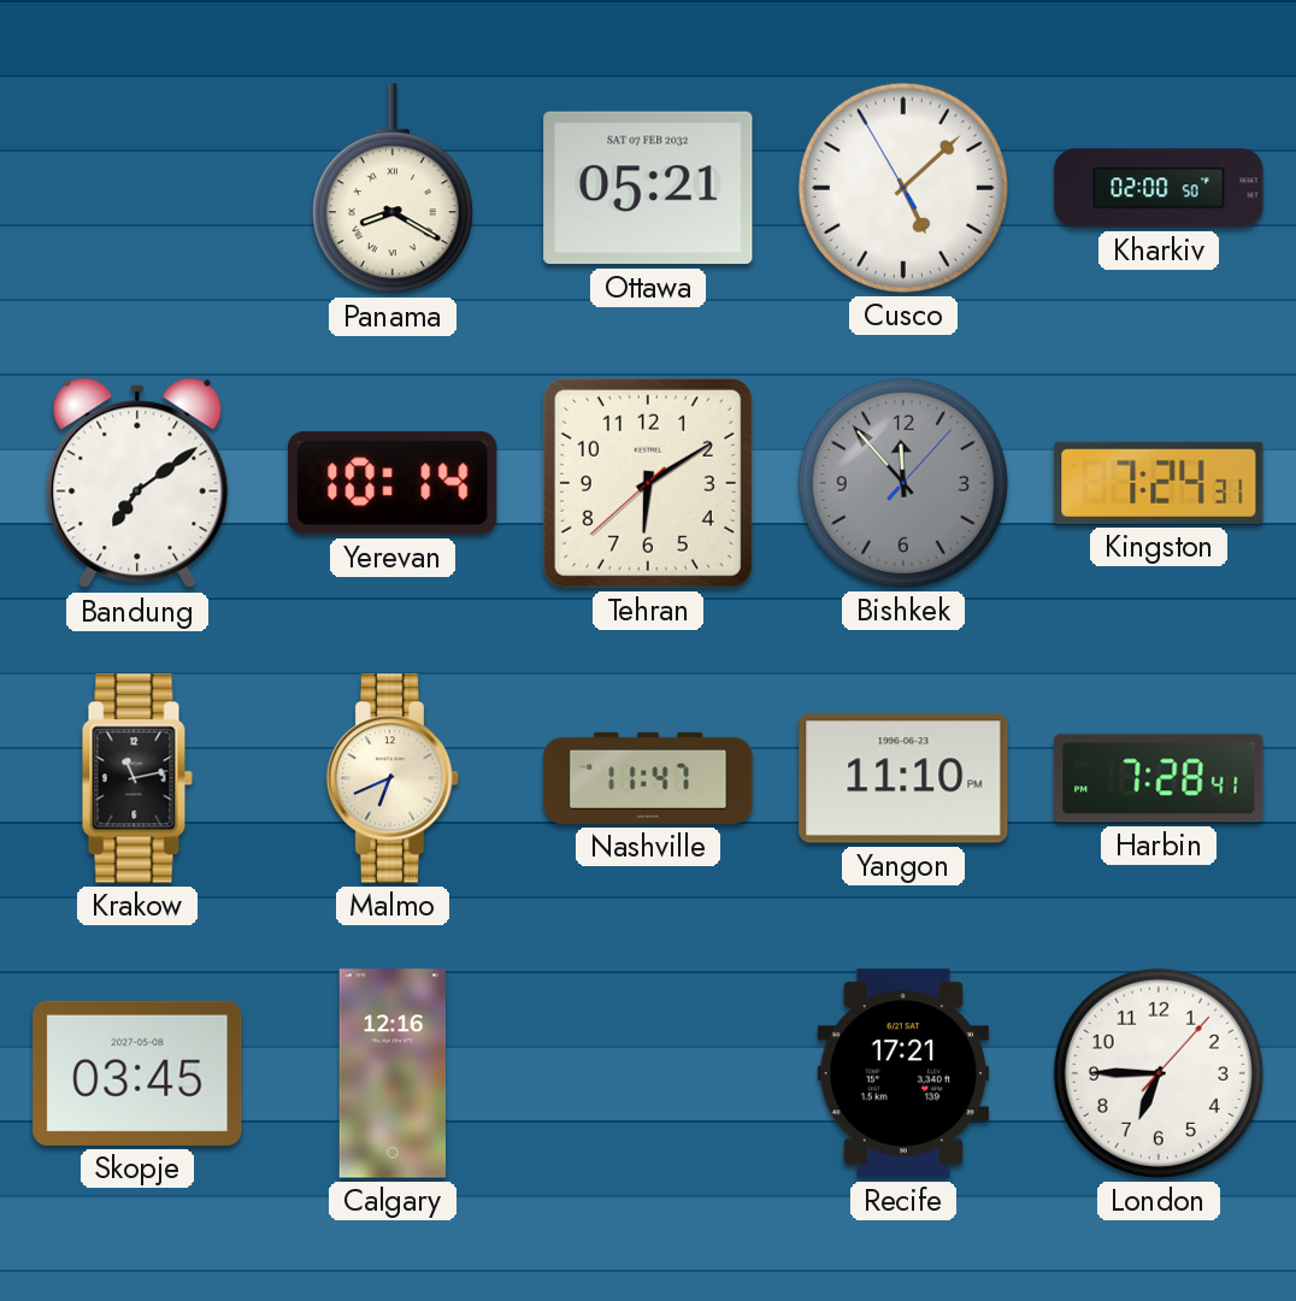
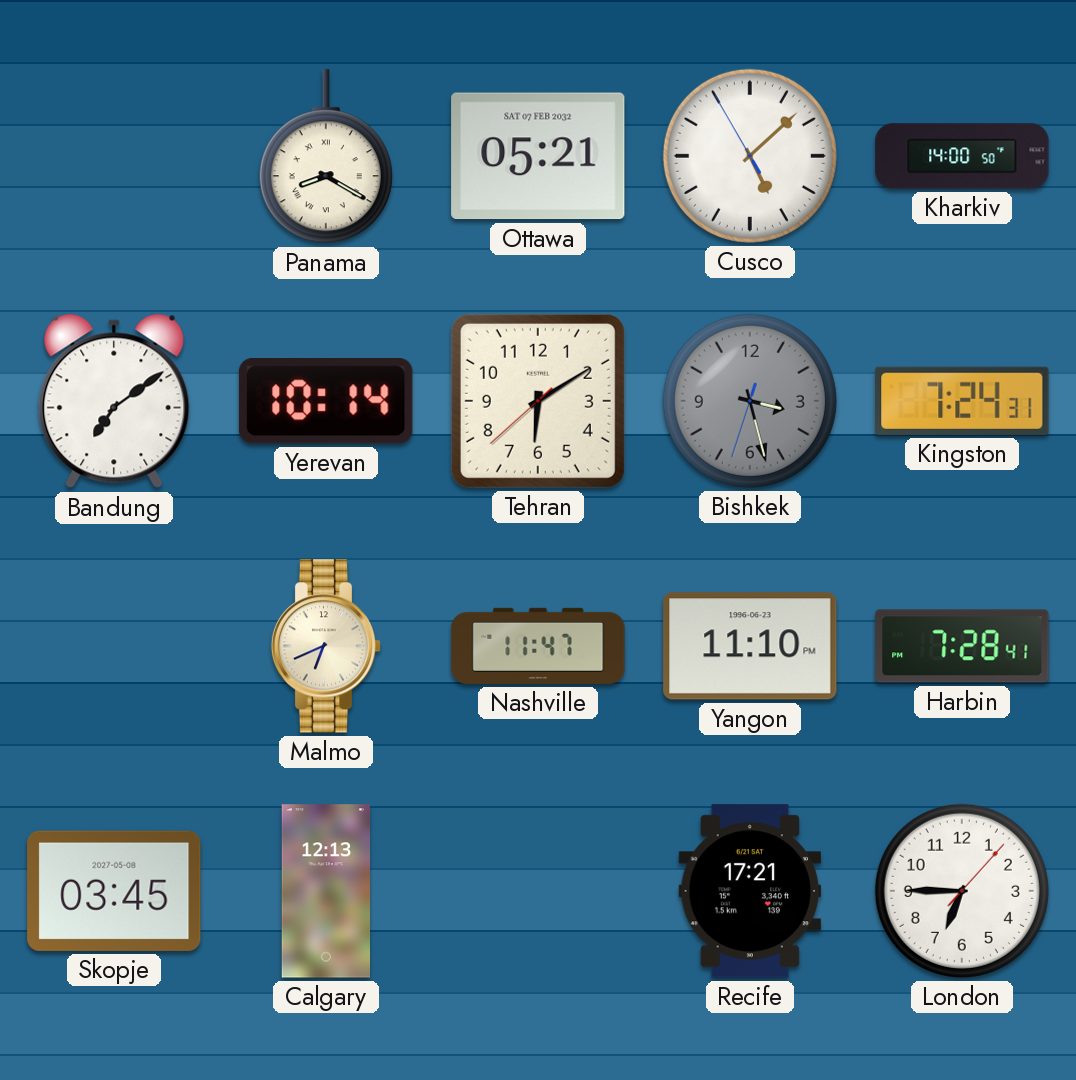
Kharkiv: 02:00 -> 14:00
Bishkek: 11:53 -> 3:27
Krakow: 11:13 -> none
Calgary: 12:16 -> 12:13
